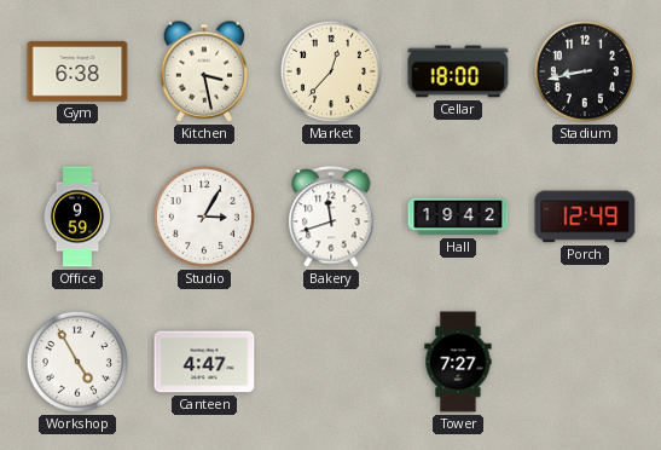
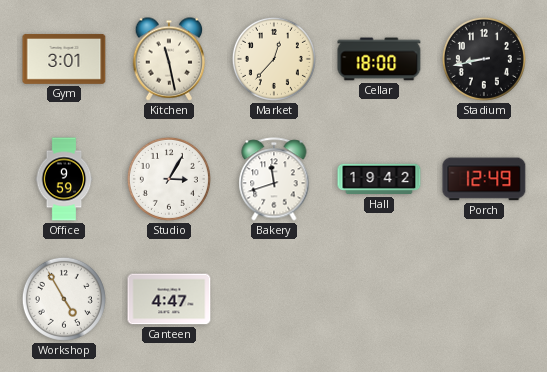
Gym: 6:38 -> 3:01
Kitchen: 3:28 -> 11:28
Tower: 7:27 -> none
